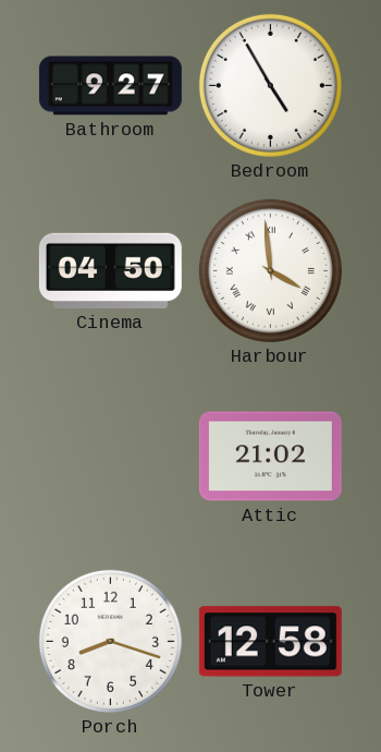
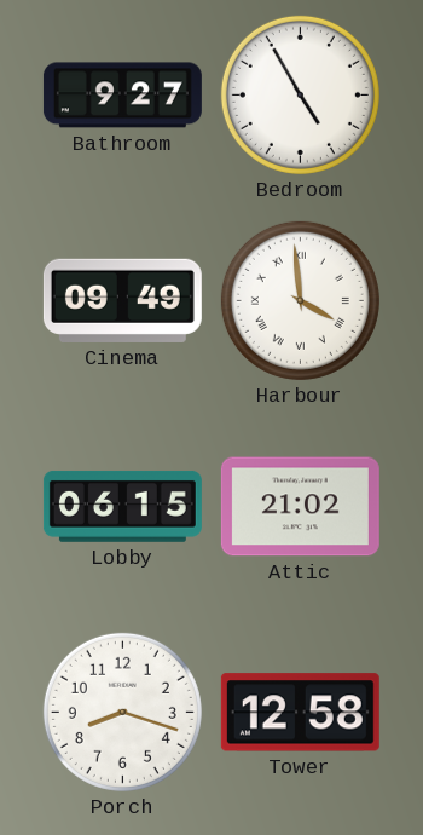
Cinema: 04:50 -> 09:49
Lobby: none -> 06:15
